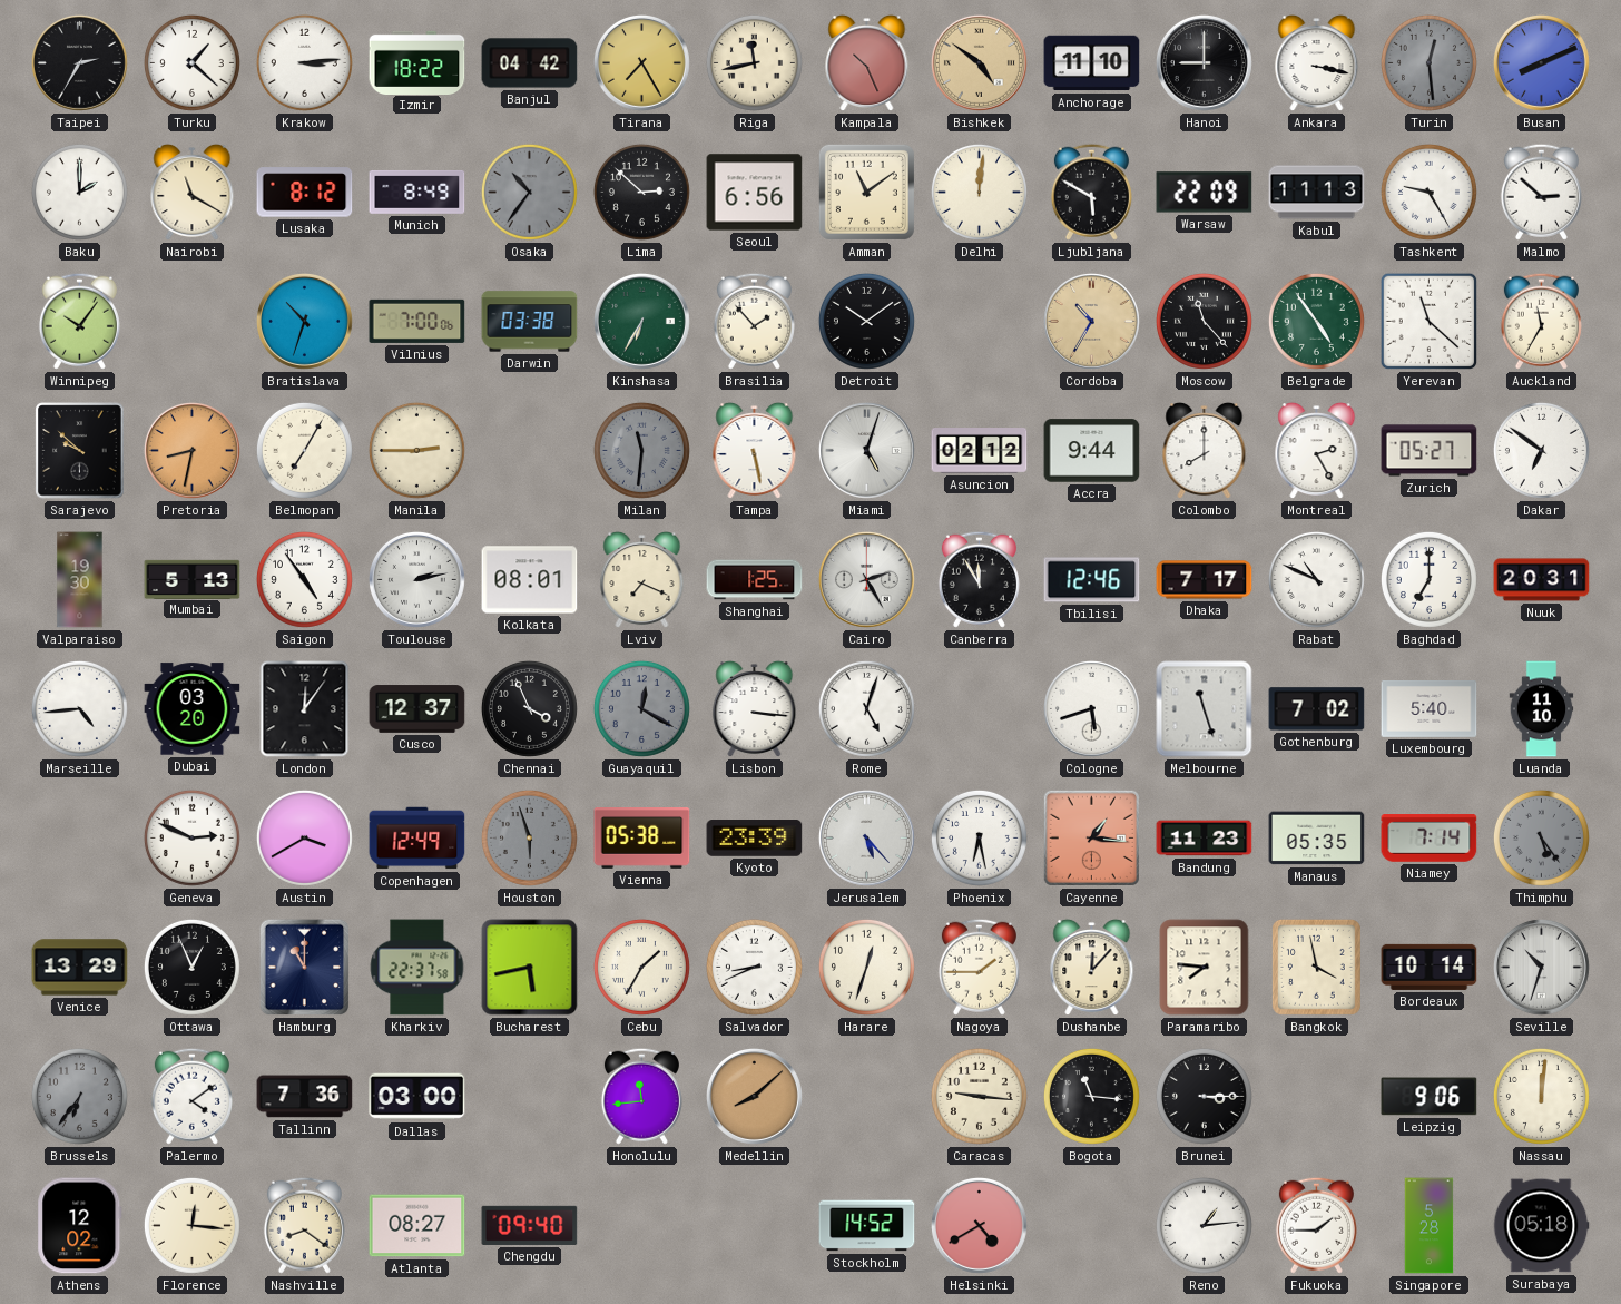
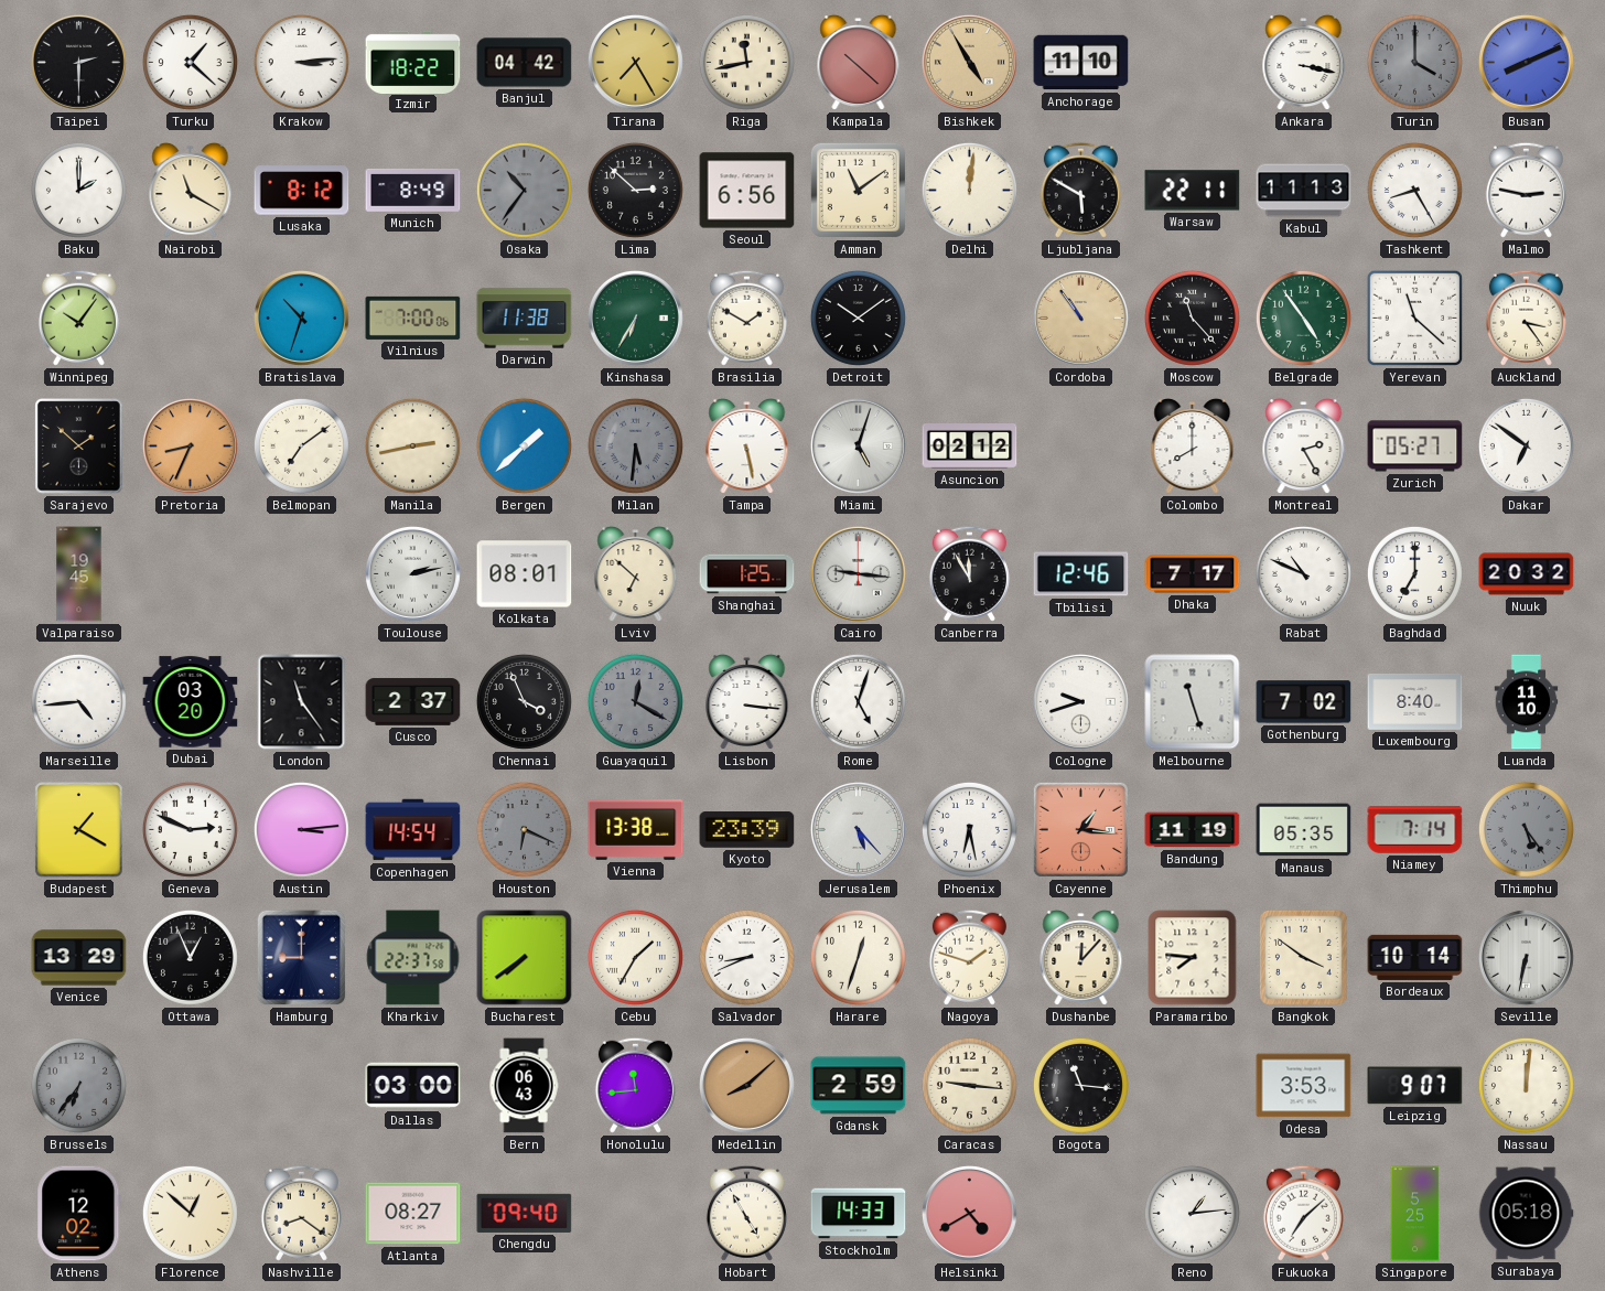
Taipei: 2:35 -> 2:30
Kampala: 10:26 -> 10:22
Bishkek: 4:51 -> 4:55
Hanoi: 9:00 -> none
Turin: 12:29 -> 4:00
Warsaw: 22:09 -> 22:11
Tashkent: 9:25 -> 8:25
Malmo: 2:52 -> 2:47
Darwin: 03:38 -> 11:38
Brasilia: 1:53 -> 1:50
Cordoba: 10:35 -> 10:54
Auckland: 11:35 -> 3:24
Sarajevo: 9:52 -> 1:52
Pretoria: 8:32 -> 8:34
Belmopan: 7:05 -> 7:09
Manila: 2:45 -> 2:43
Bergen: none -> 1:38
Milan: 11:31 -> 5:31
Accra: 9:44 -> none
Valparaiso: 19:30 -> 19:45
Mumbai: 5:13 -> none
Saigon: 4:54 -> none
Lviv: 7:19 -> 6:52
Cairo: 2:25 -> 9:16
Nuuk: 20:31 -> 20:32
London: 12:06 -> 11:24
Cusco: 12:37 -> 2:37
Cologne: 5:42 -> 9:42
Luxembourg: 5:40 -> 8:40
Budapest: none -> 1:20
Austin: 3:40 -> 3:14
Copenhagen: 12:49 -> 14:54
Houston: 5:57 -> 6:19
Vienna: 05:38 -> 13:38
Bandung: 11:23 -> 11:19
Hamburg: 11:00 -> 9:00
Bucharest: 5:43 -> 7:39
Nagoya: 1:45 -> 1:48
Bangkok: 3:58 -> 3:51
Seville: 10:33 -> 6:32
Palermo: 4:09 -> none
Tallinn: 7:36 -> none
Bern: none -> 06:43
Gdansk: none -> 2:59
Brunei: 3:15 -> none
Odesa: none -> 3:53
Leipzig: 9:06 -> 9:07
Florence: 12:16 -> 12:52
Hobart: none -> 4:55
Stockholm: 14:52 -> 14:33
Fukuoka: 1:45 -> 7:08
Singapore: 5:28 -> 5:25
